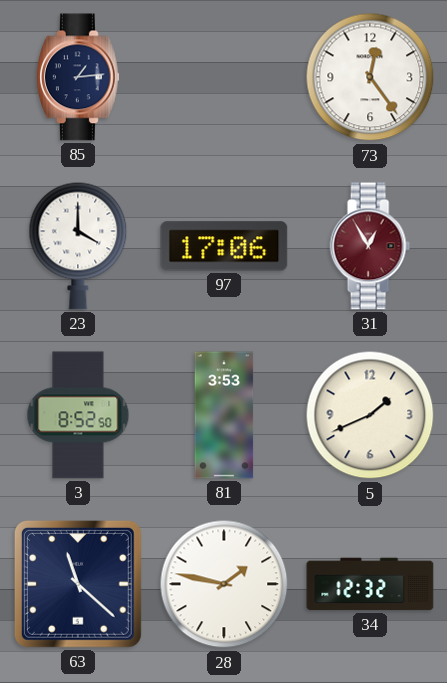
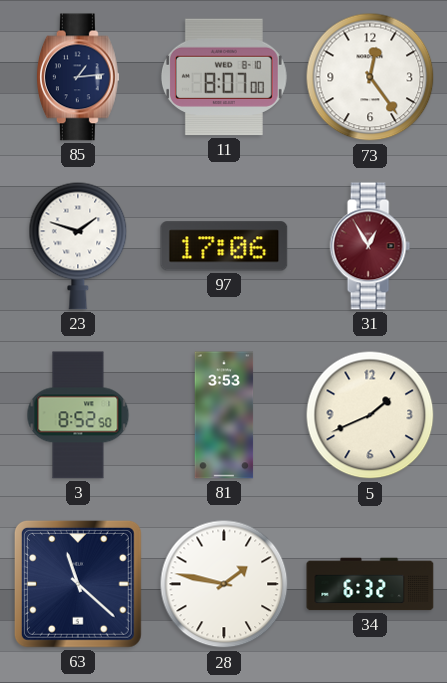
11: none -> 8:07
23: 4:00 -> 1:48
34: 12:32 -> 6:32
